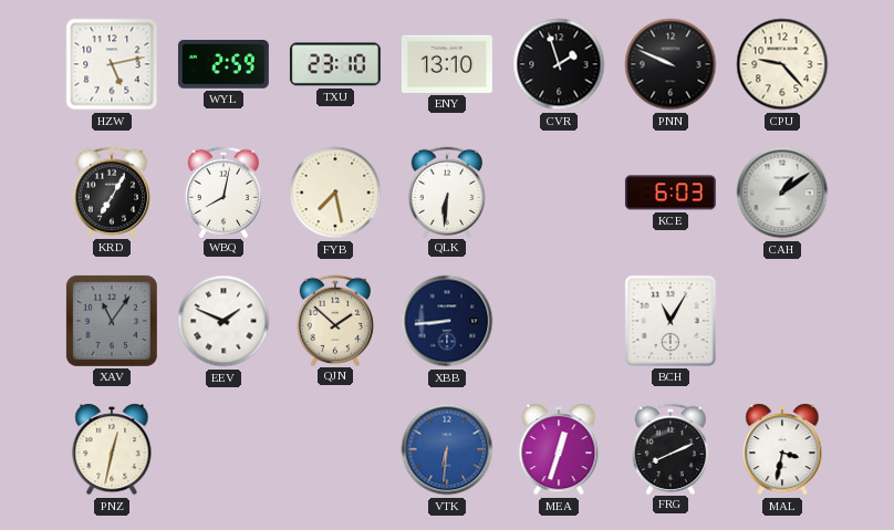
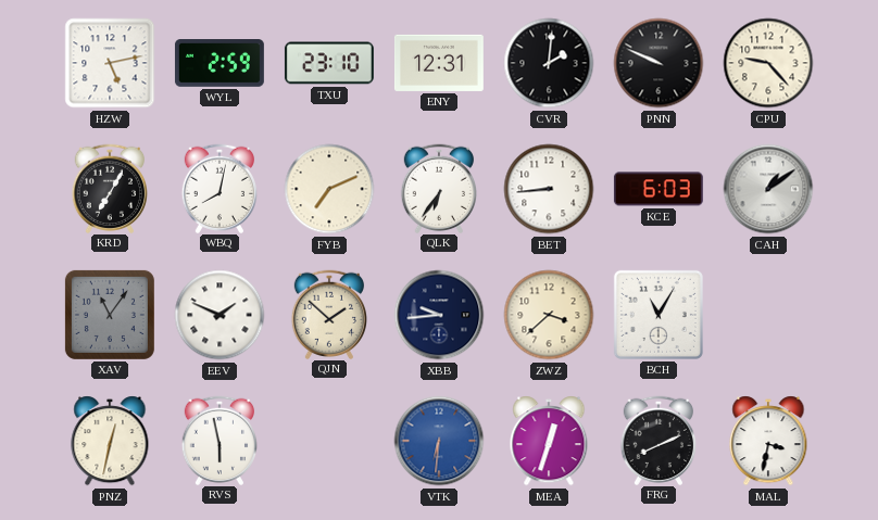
ENY: 13:10 -> 12:31
CVR: 1:57 -> 2:01
FYB: 7:28 -> 7:11
QLK: 6:31 -> 6:36
BET: none -> 8:44
XBB: 8:44 -> 9:44
ZWZ: none -> 3:38
RVS: none -> 5:58
